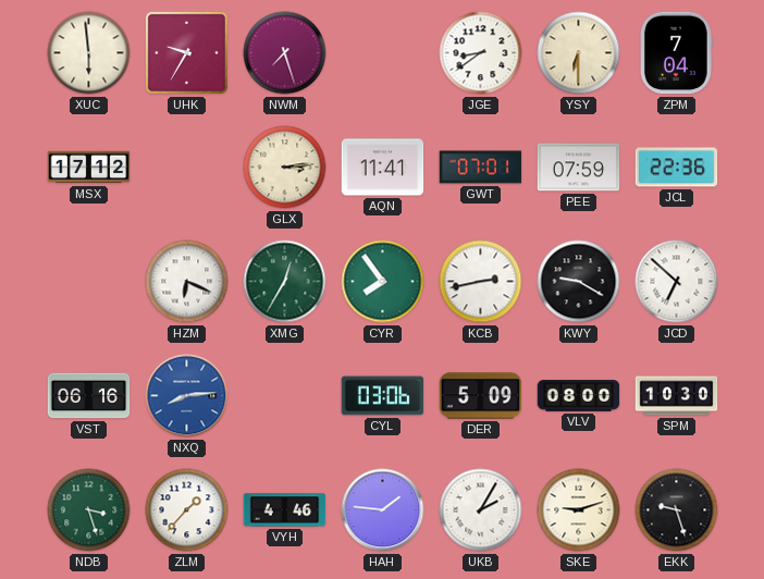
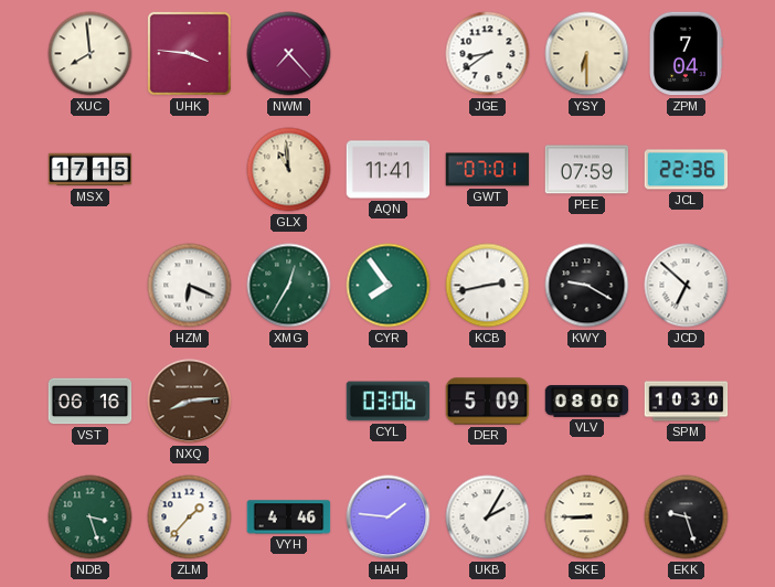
XUC: 5:59 -> 7:59
UHK: 9:35 -> 3:46
NWM: 7:27 -> 7:23
MSX: 17:12 -> 17:15
GLX: 3:14 -> 10:59
NXQ dial: blue -> brown
SKE: 9:12 -> 8:45
